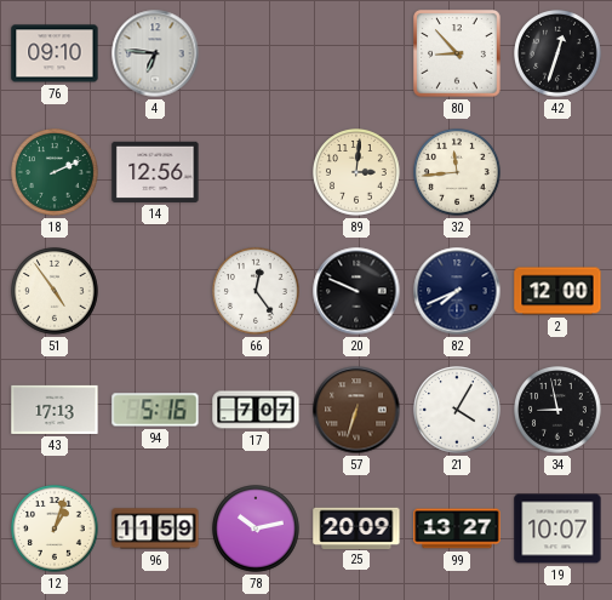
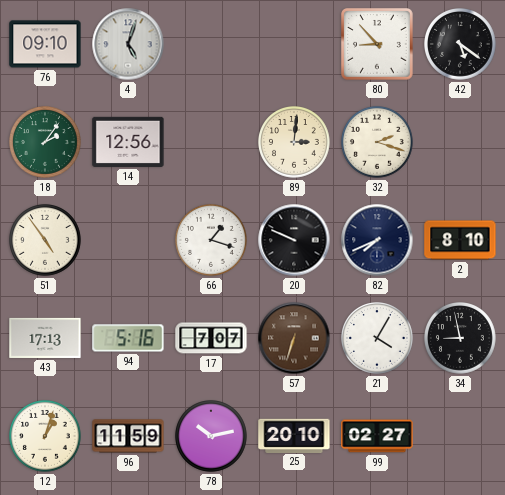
4: 6:46 -> 5:03
42: 12:33 -> 5:21
18: 2:11 -> 2:06
32: 11:44 -> 2:18
66: 12:24 -> 1:18
2: 12:00 -> 8:10
25: 20:09 -> 20:10
99: 13:27 -> 02:27
19: 10:07 -> none
